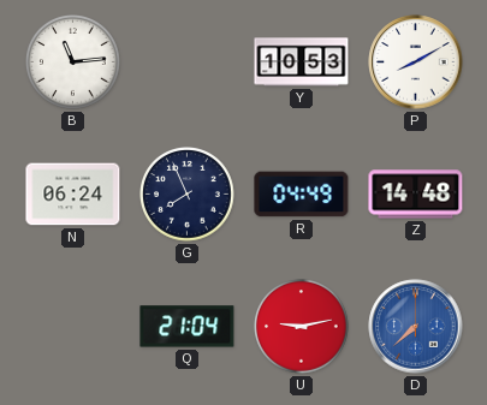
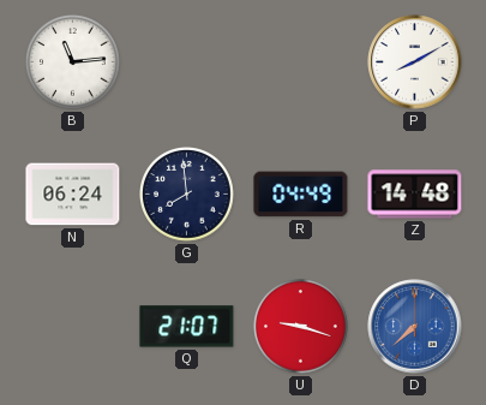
Y: 10:53 -> none
G: 7:56 -> 7:59
Q: 21:04 -> 21:07
U: 9:13 -> 9:18
